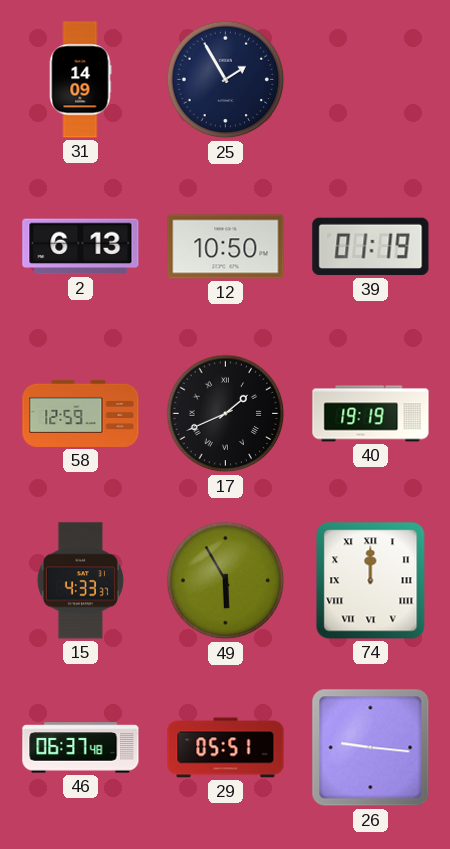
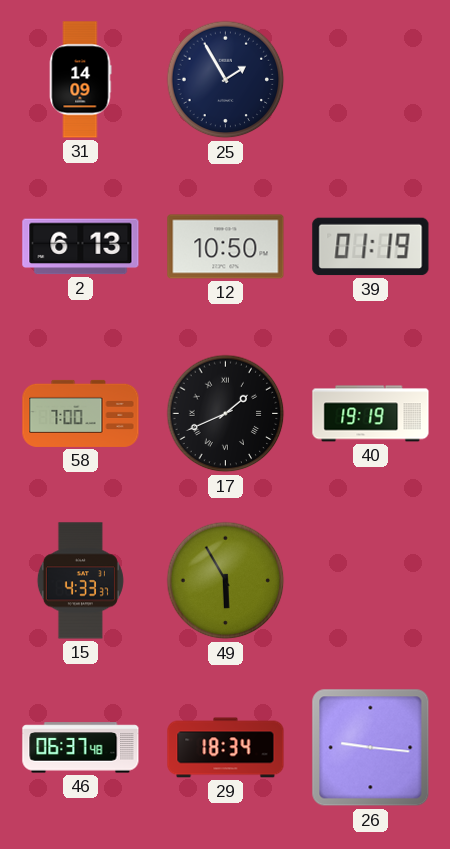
58: 12:59 -> 7:00
74: 12:00 -> none
29: 05:51 -> 18:34
